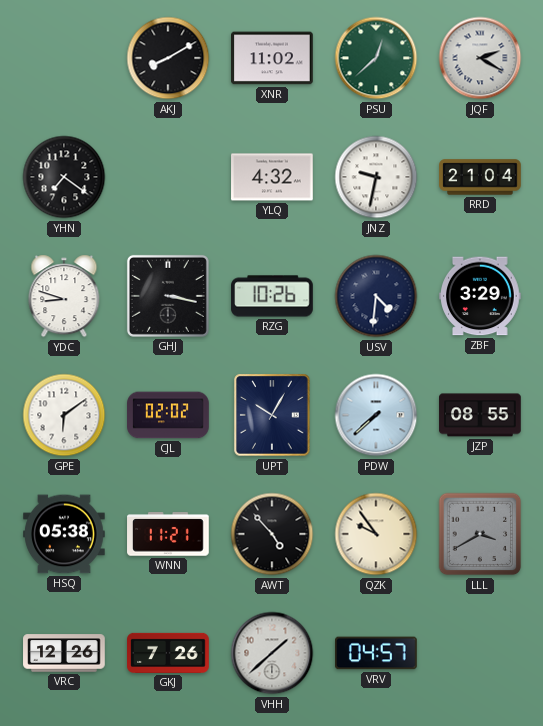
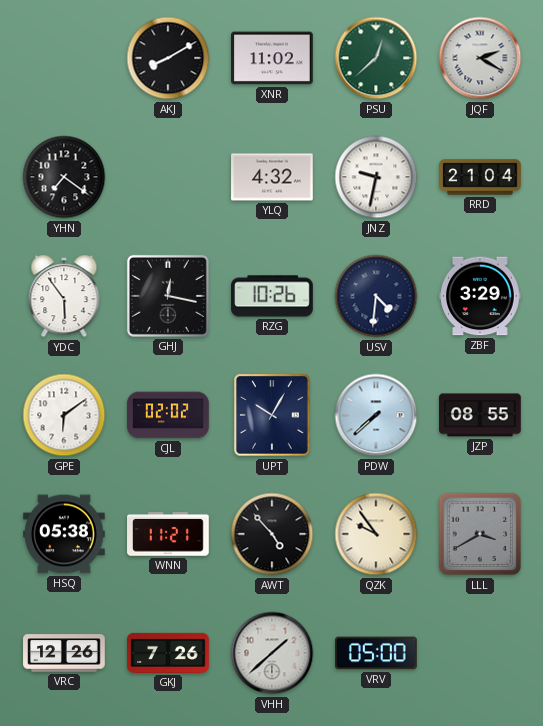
YDC: 8:48 -> 5:54
GHJ: 3:17 -> 12:17
VRV: 04:57 -> 05:00
